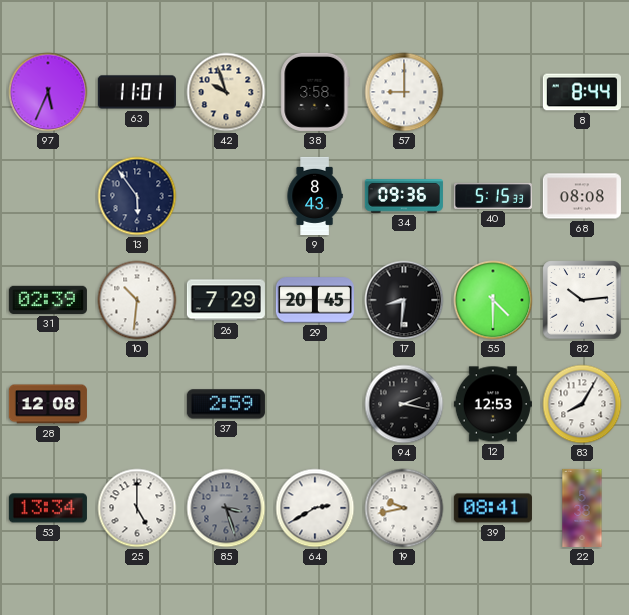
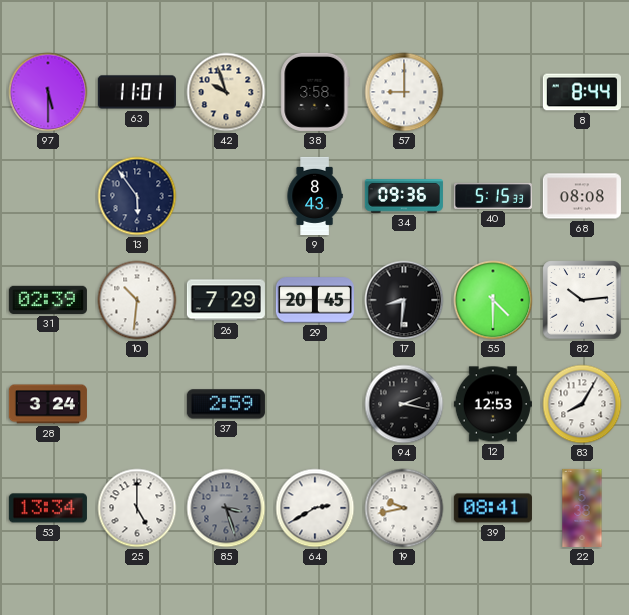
97: 5:34 -> 5:30
28: 12:08 -> 3:24
